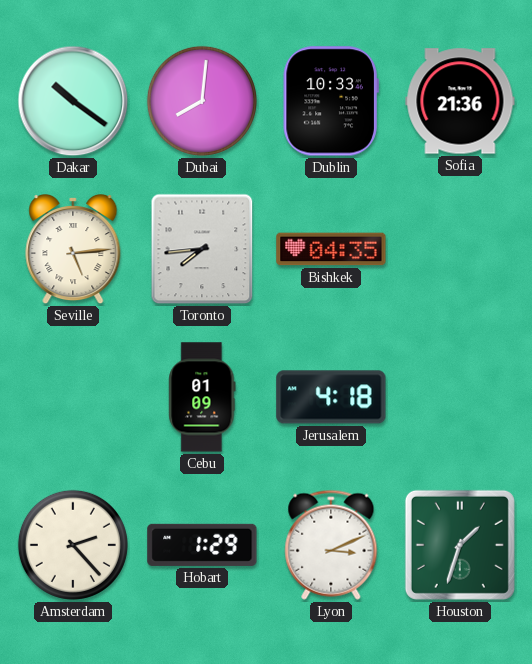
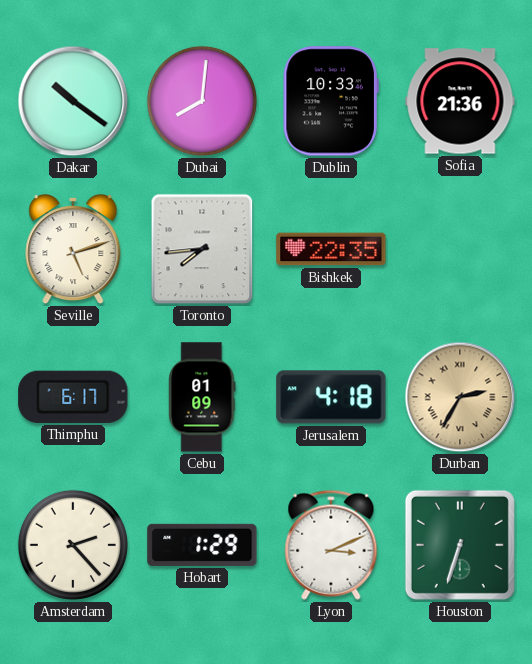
Seville: 5:14 -> 5:12
Bishkek: 04:35 -> 22:35
Thimphu: none -> 6:17
Durban: none -> 2:35
Houston: 1:33 -> 6:33
